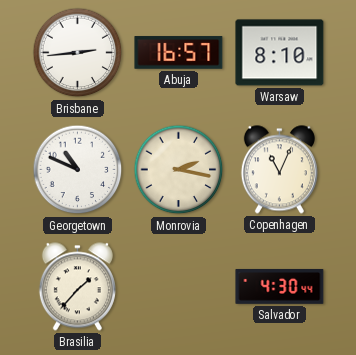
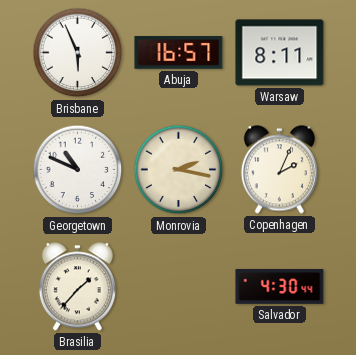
Brisbane: 2:44 -> 5:56
Warsaw: 8:10 -> 8:11
Copenhagen: 11:04 -> 2:04
